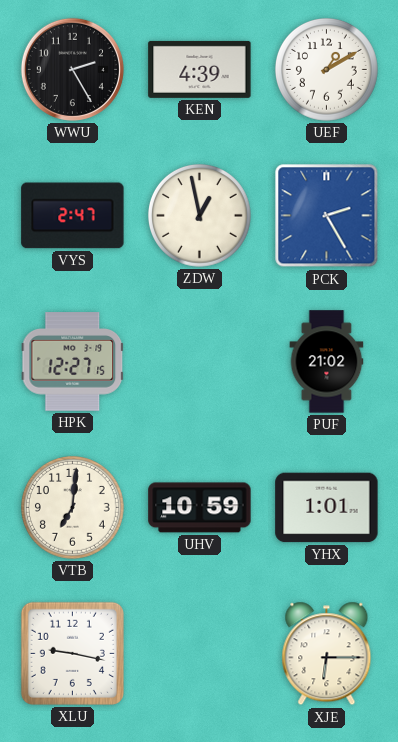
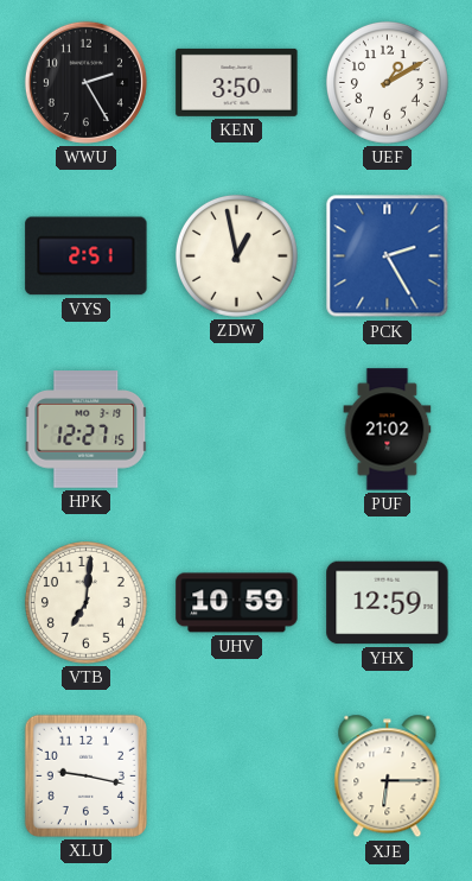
KEN: 4:39 -> 3:50
VYS: 2:47 -> 2:51
YHX: 1:01 -> 12:59
